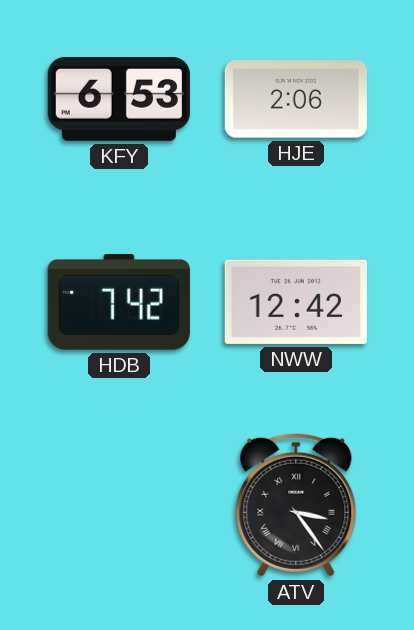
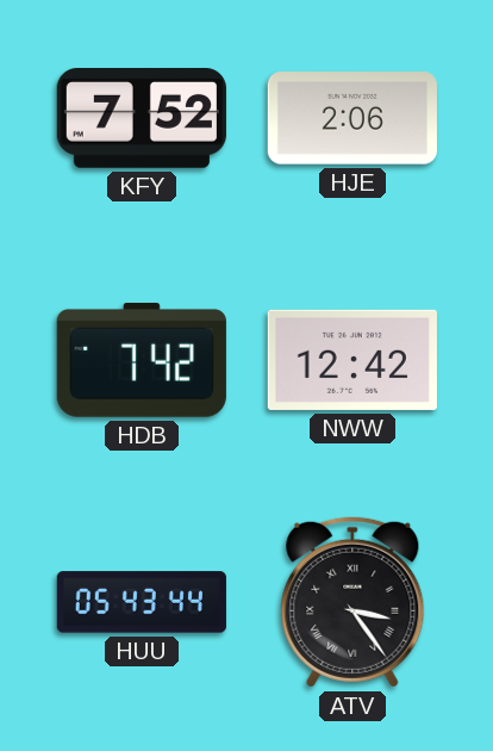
KFY: 6:53 -> 7:52
HUU: none -> 05:43
